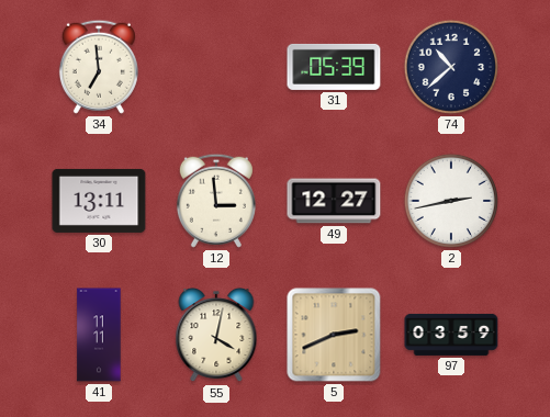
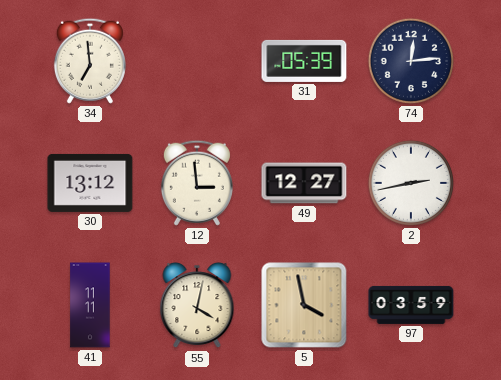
74: 10:38 -> 12:14
30: 13:11 -> 13:12
5: 2:41 -> 3:58
